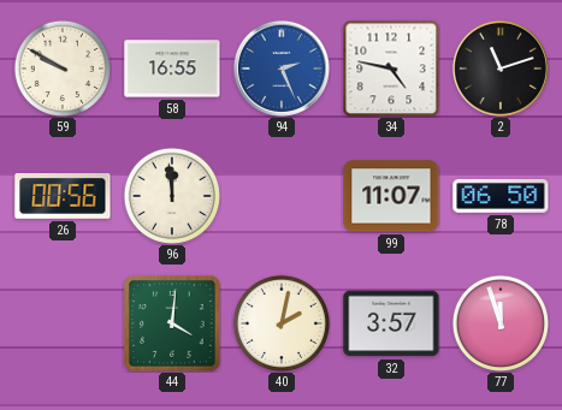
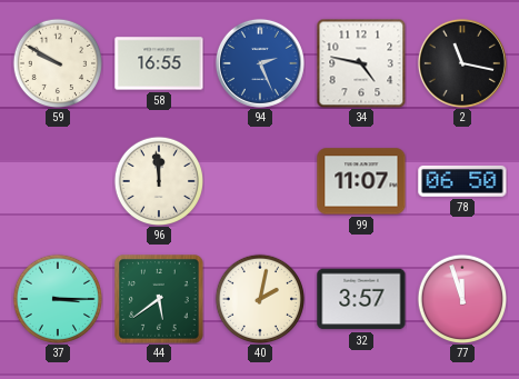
2: 11:12 -> 11:17
26: 00:56 -> none
37: none -> 3:15
44: 4:01 -> 5:39
